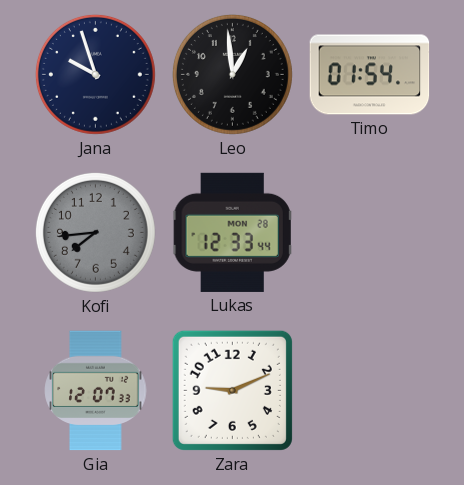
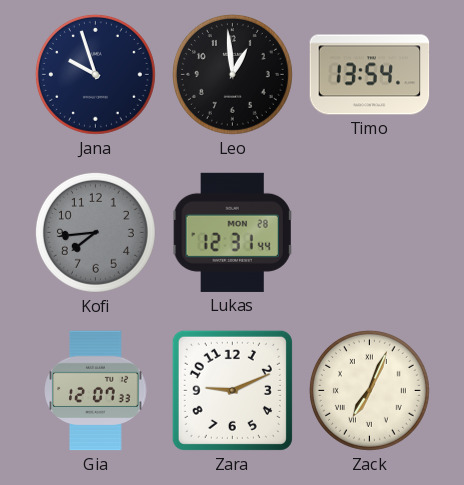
Timo: 01:54 -> 13:54
Lukas: 12:33 -> 12:31
Zack: none -> 7:04
